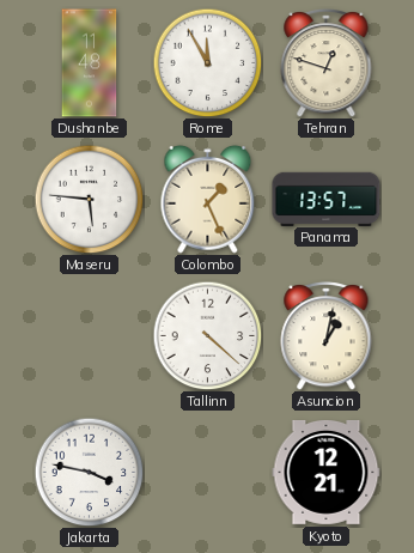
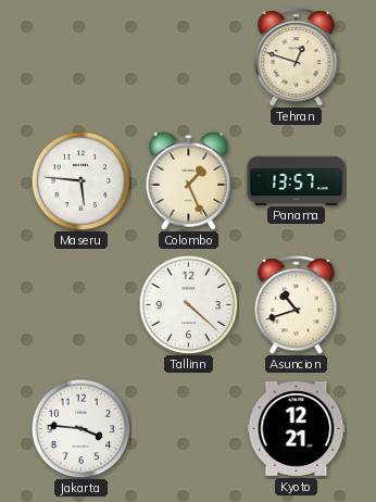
Dushanbe: 11:48 -> none
Rome: 11:55 -> none
Asuncion: 1:02 -> 10:42
Jakarta: 3:47 -> 3:46
